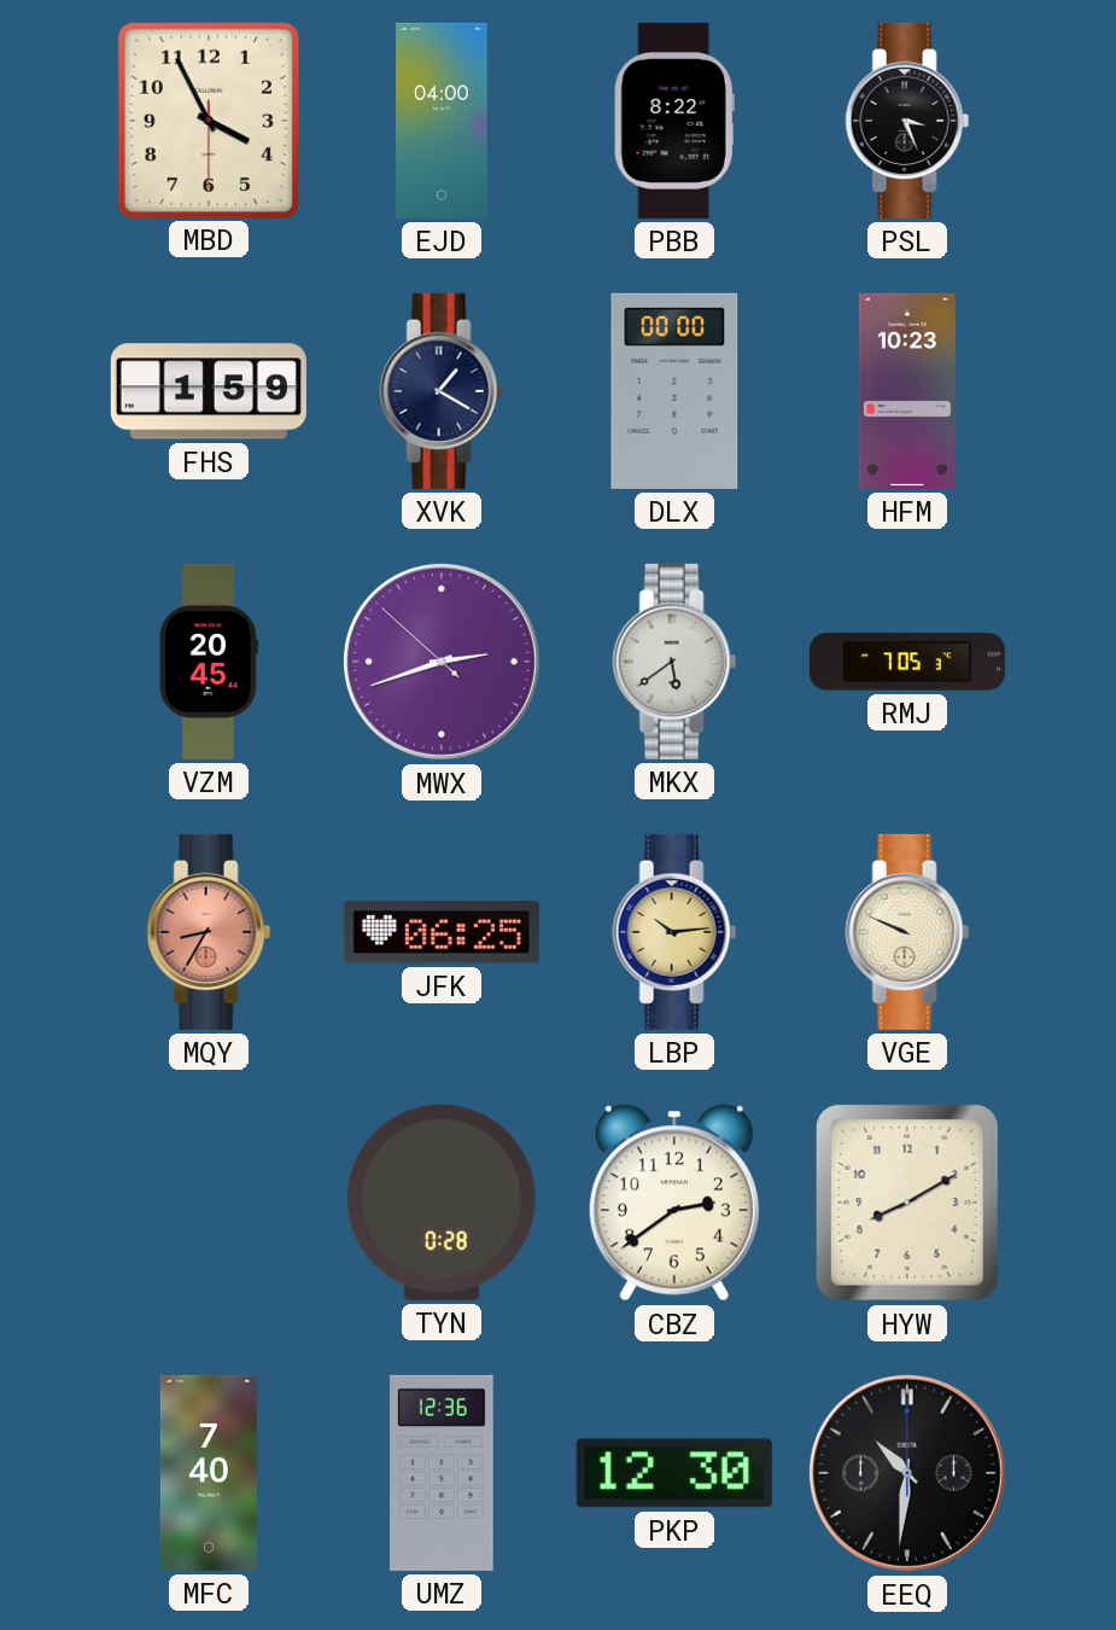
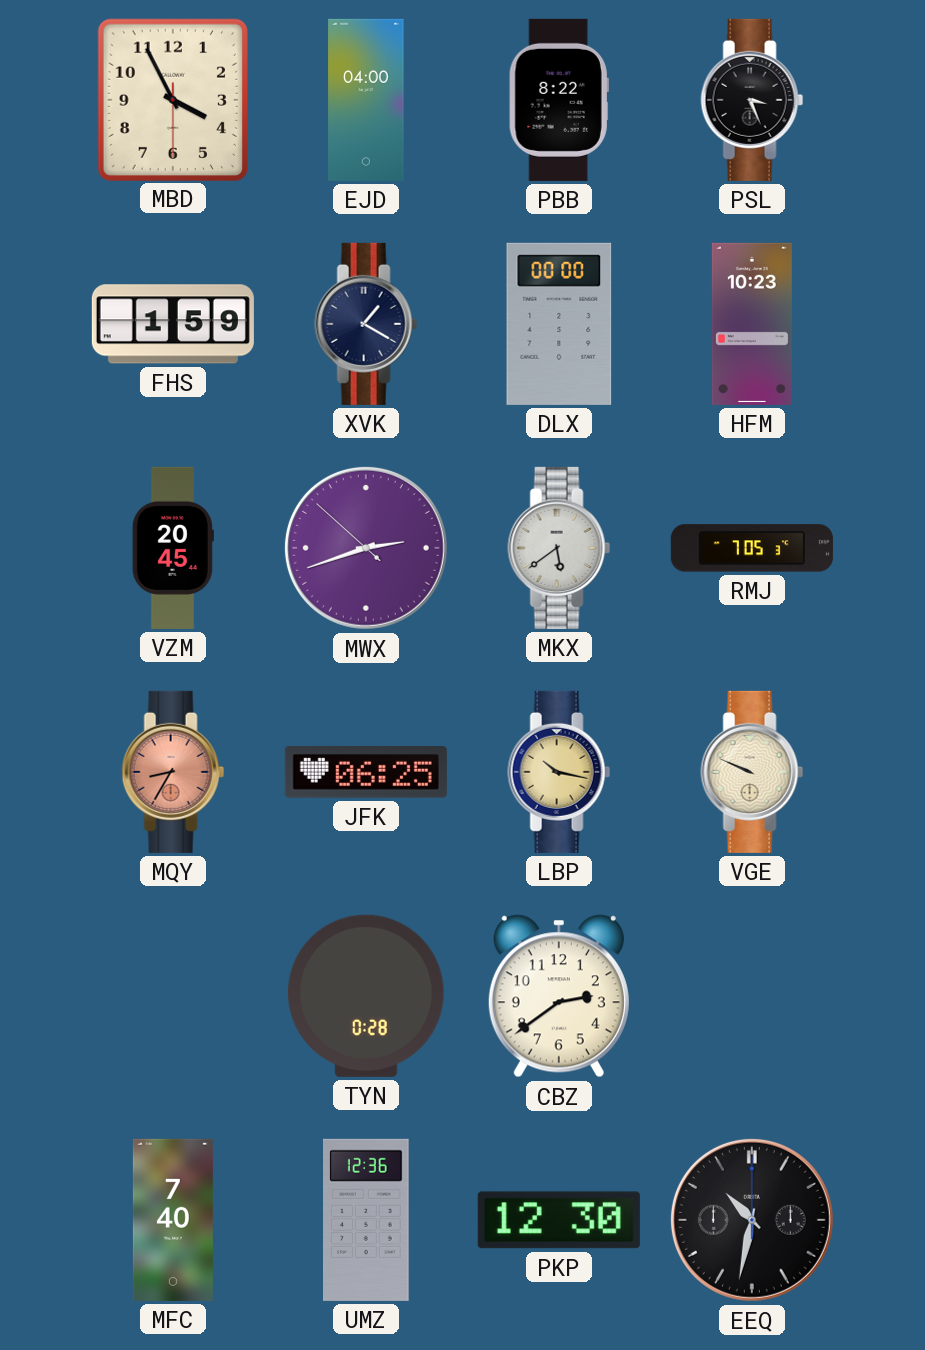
LBP: 10:14 -> 10:17
HYW: 8:10 -> none
EEQ: 10:31 -> 10:32
